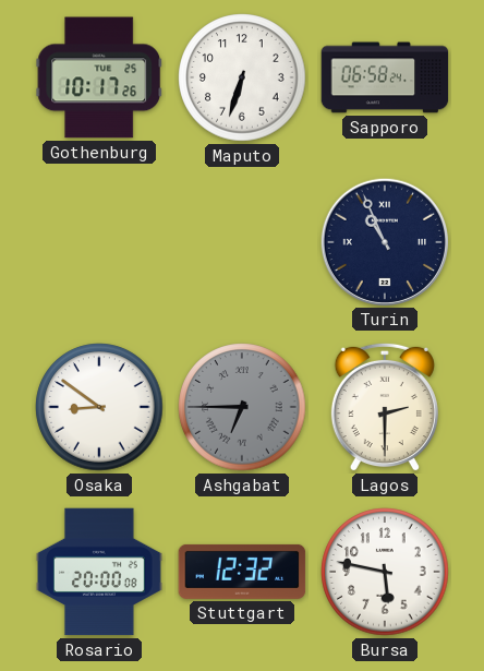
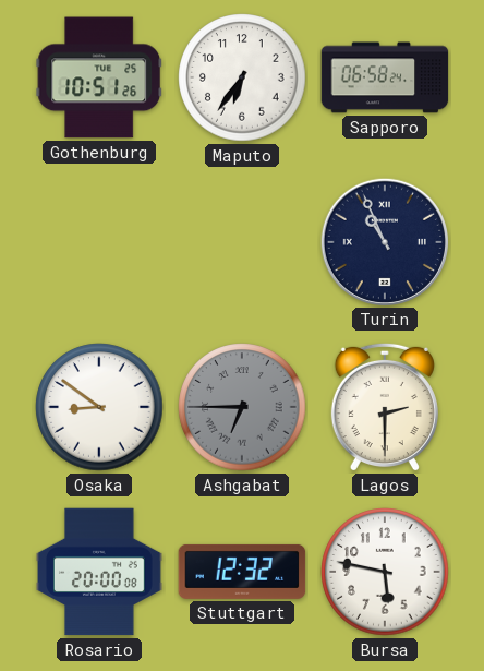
Gothenburg: 10:17 -> 10:51
Maputo: 6:33 -> 6:36
